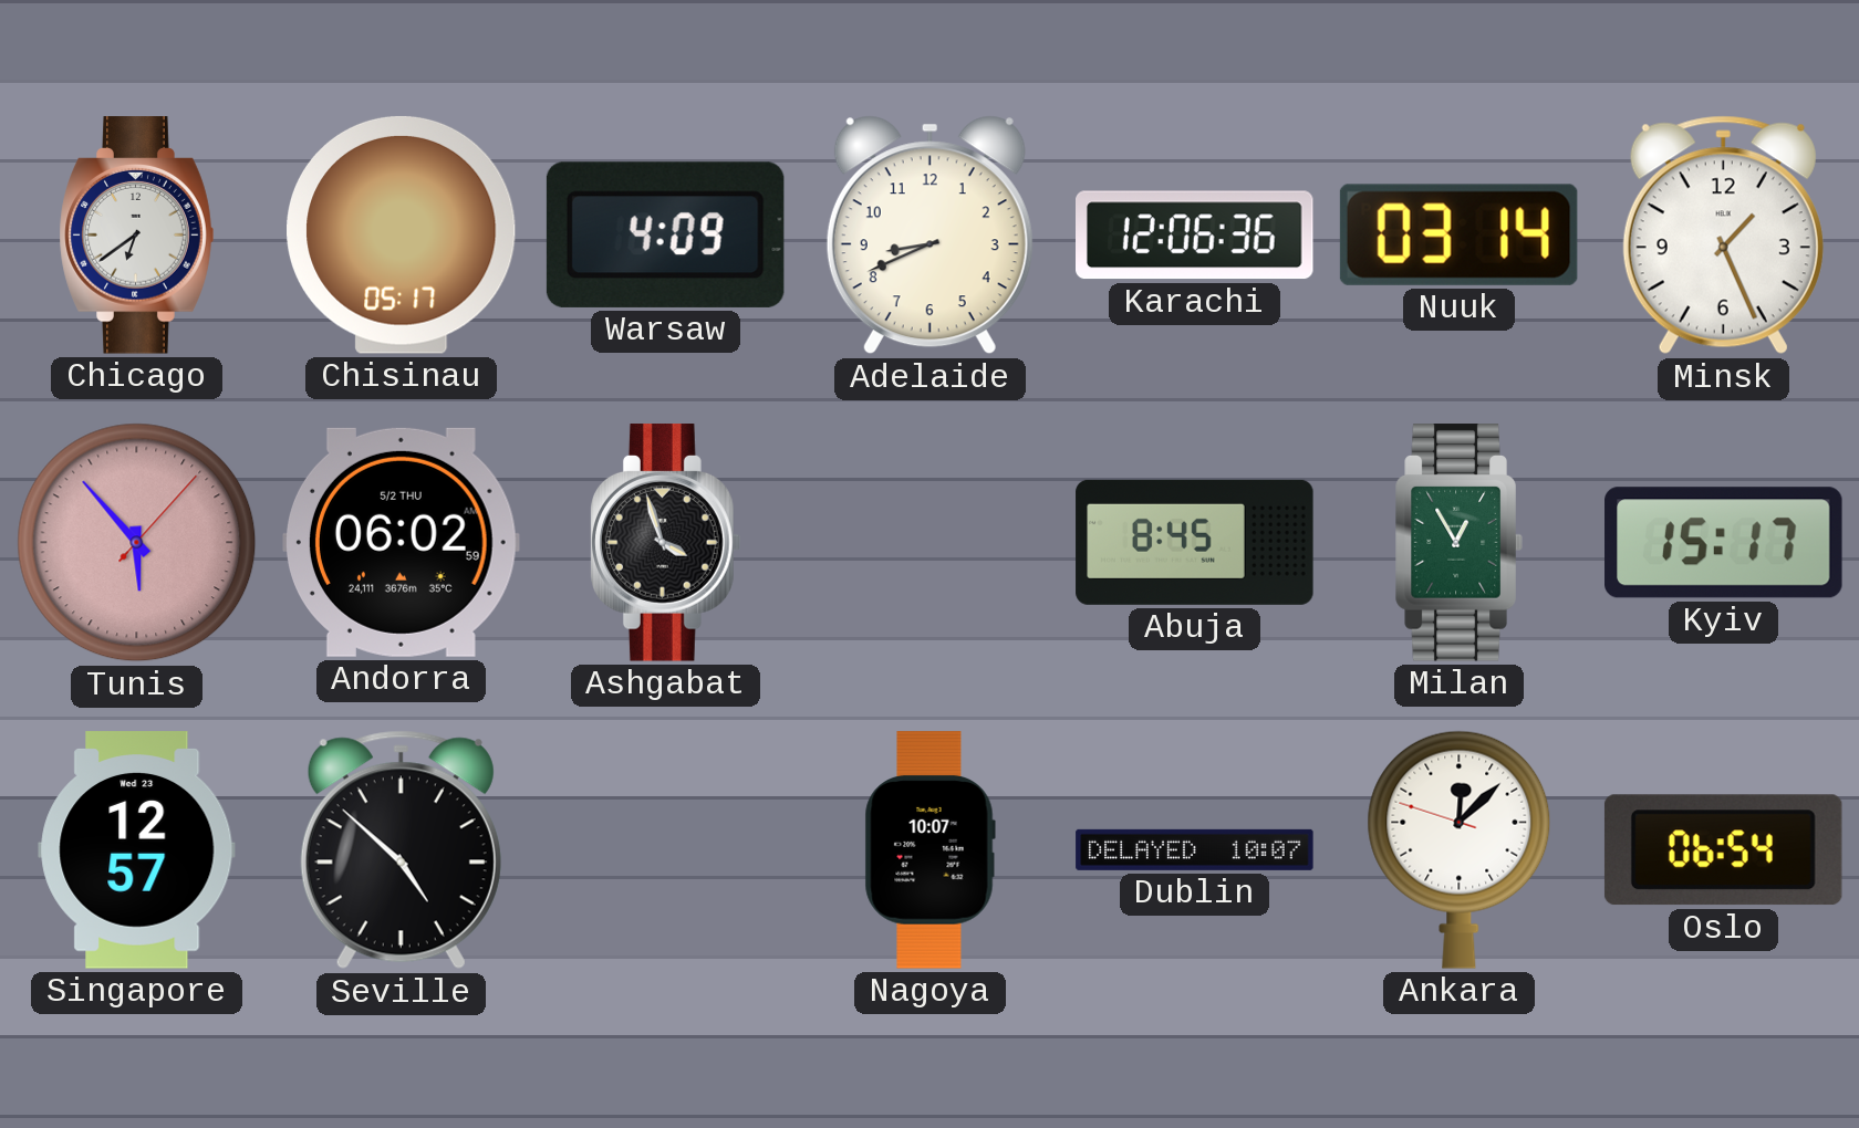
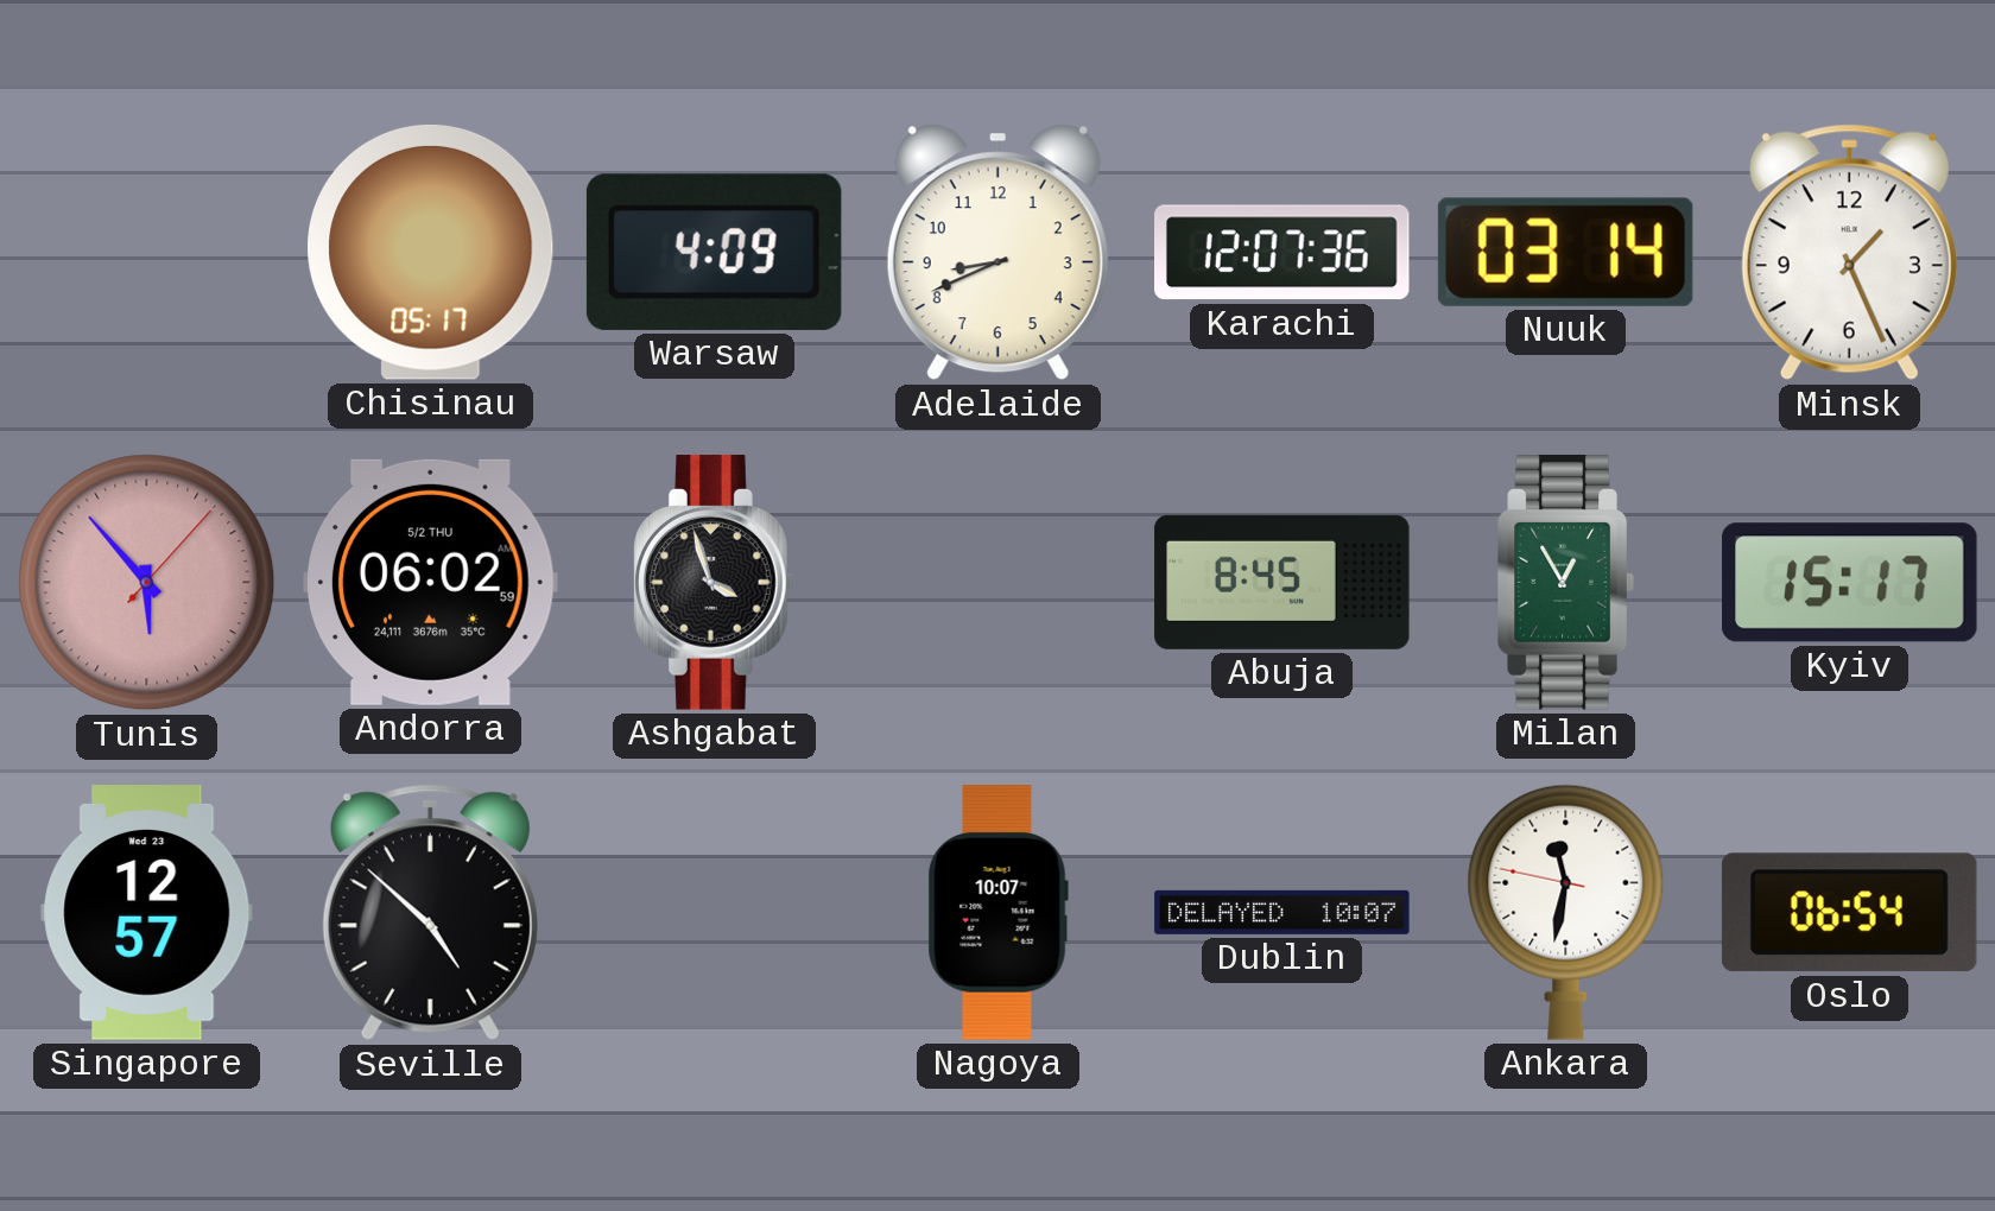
Chicago: 6:39 -> none
Karachi: 12:06 -> 12:07
Ankara: 12:07 -> 11:31
